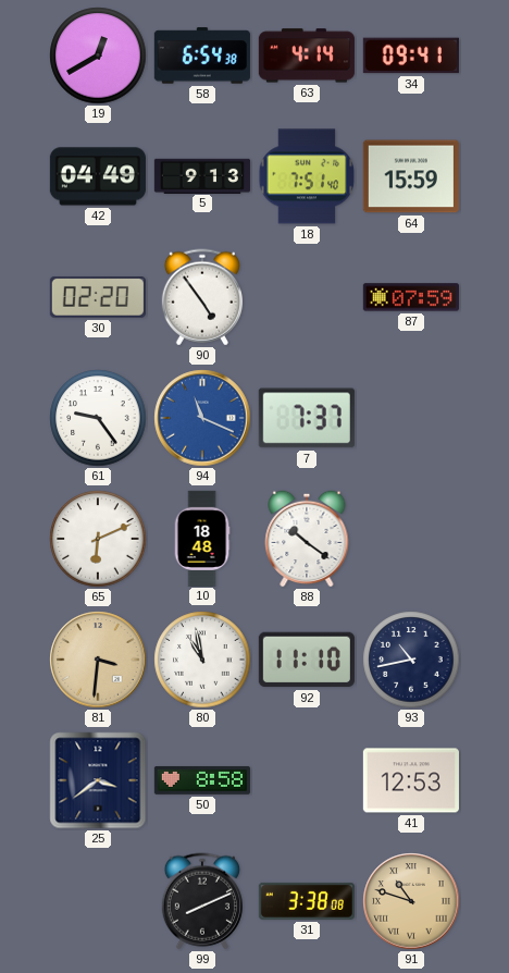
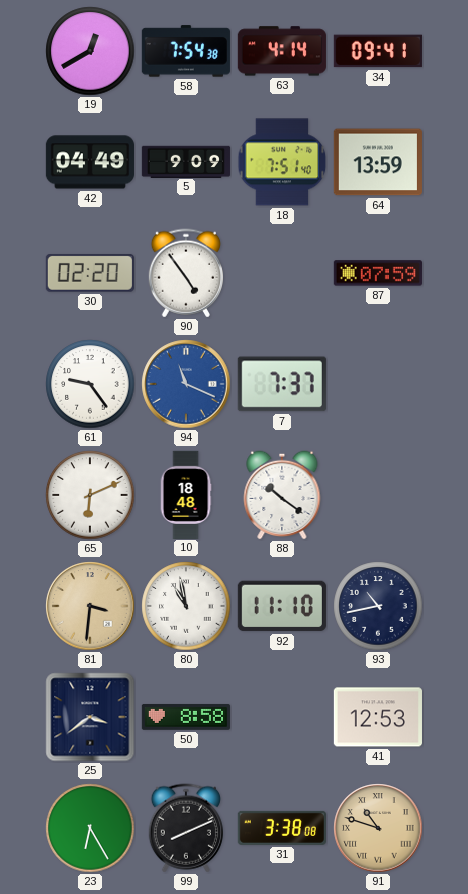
58: 6:54 -> 7:54
5: 9:13 -> 9:09
64: 15:59 -> 13:59
23: none -> 6:25
